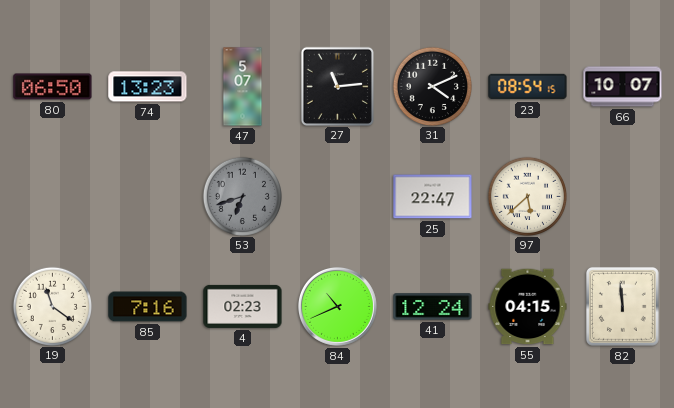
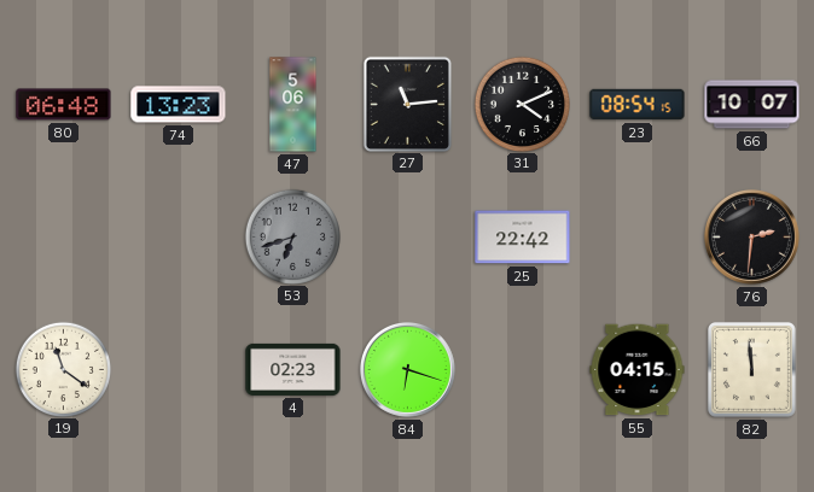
80: 06:50 -> 06:48
47: 5:07 -> 5:06
25: 22:47 -> 22:42
97: 5:38 -> none
76: none -> 2:31
85: 7:16 -> none
84: 10:41 -> 6:18
41: 12:24 -> none
